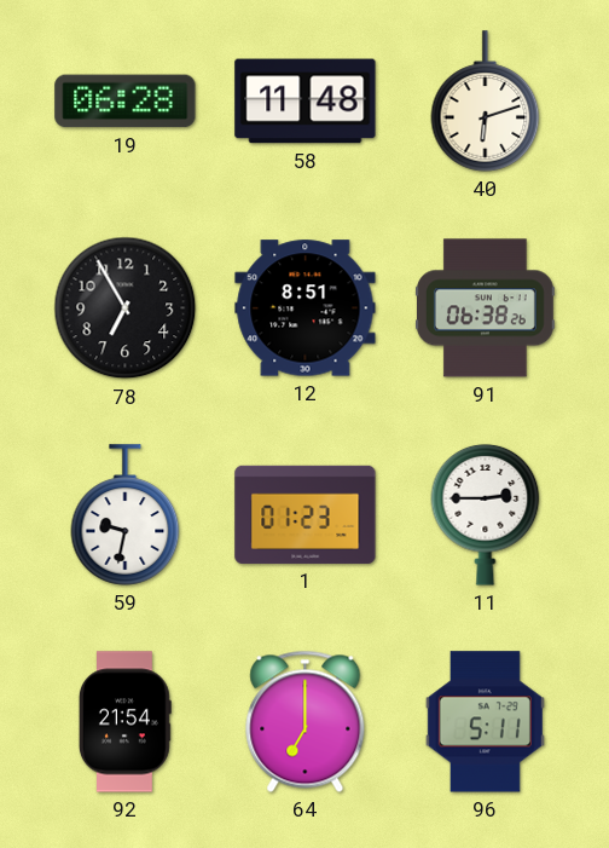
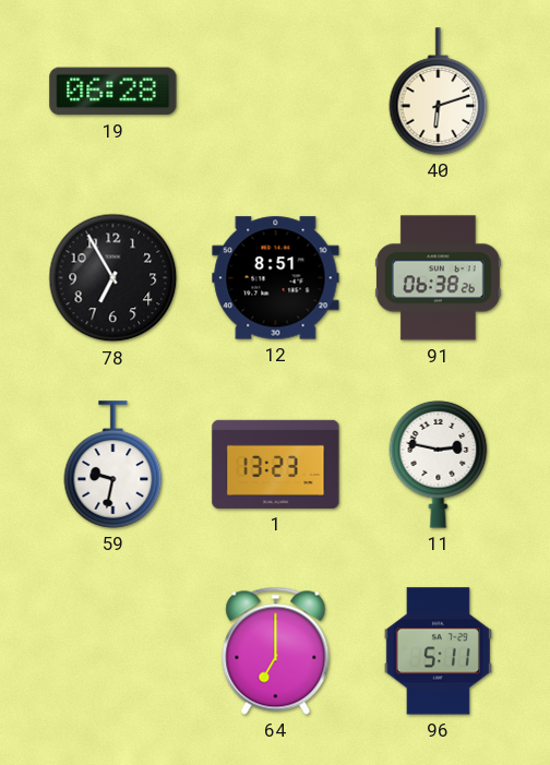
58: 11:48 -> none
1: 01:23 -> 13:23
11: 2:45 -> 2:47
92: 21:54 -> none
